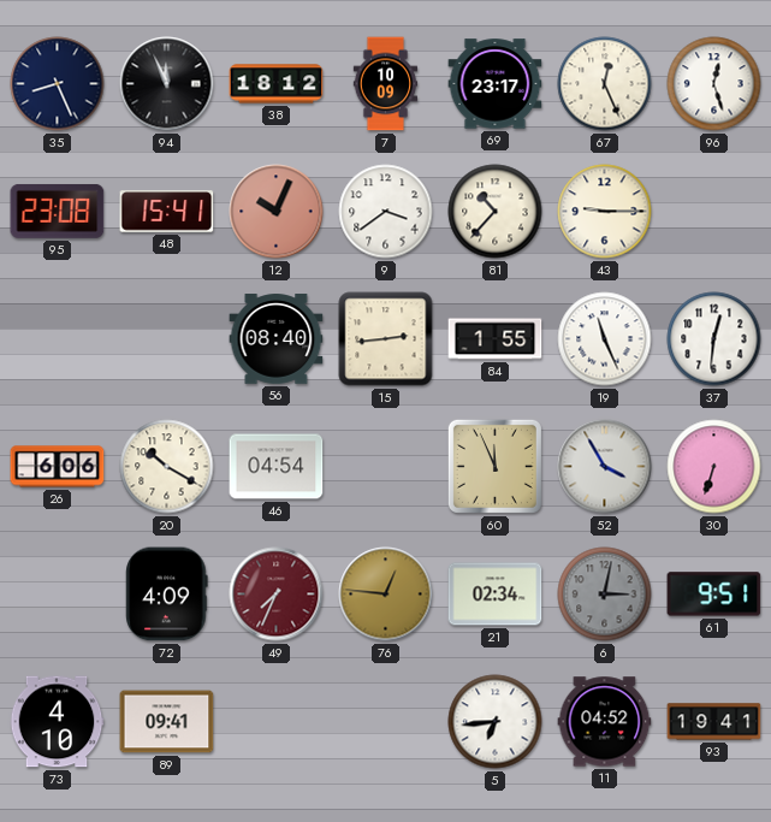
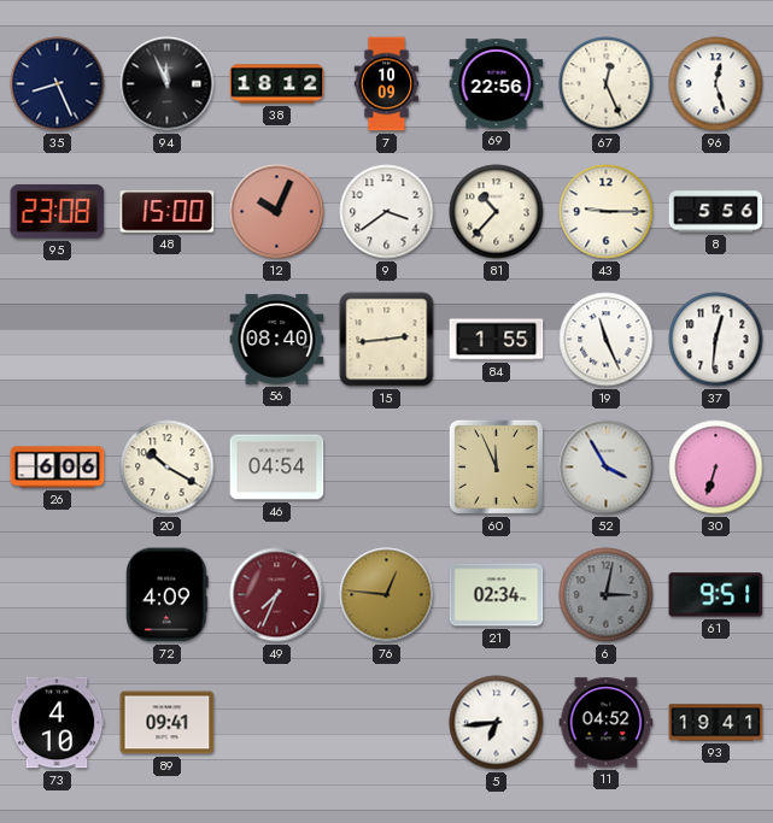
69: 23:17 -> 22:56
48: 15:41 -> 15:00
8: none -> 5:56
